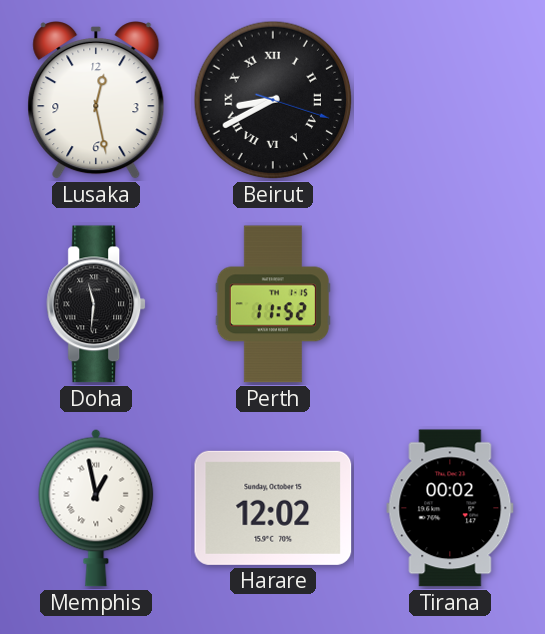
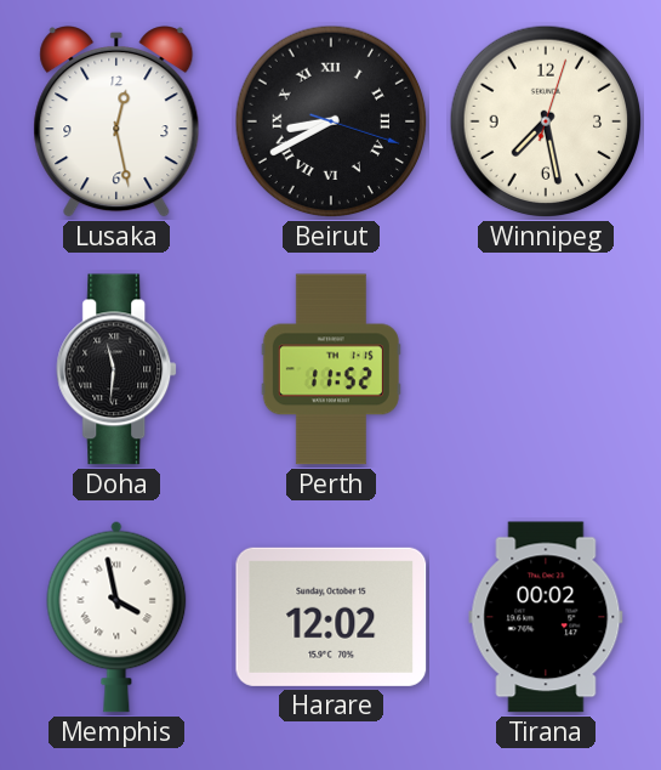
Winnipeg: none -> 7:28
Memphis: 12:58 -> 3:58
